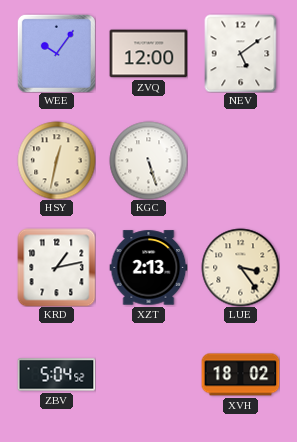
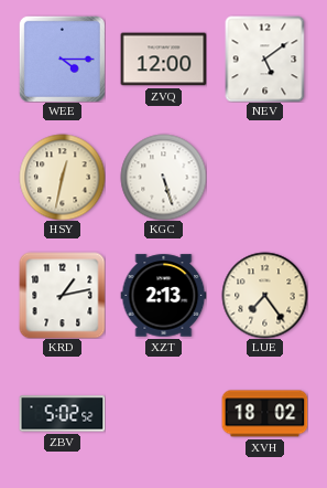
WEE: 10:06 -> 4:15
LUE: 3:24 -> 7:24
ZBV: 5:04 -> 5:02
